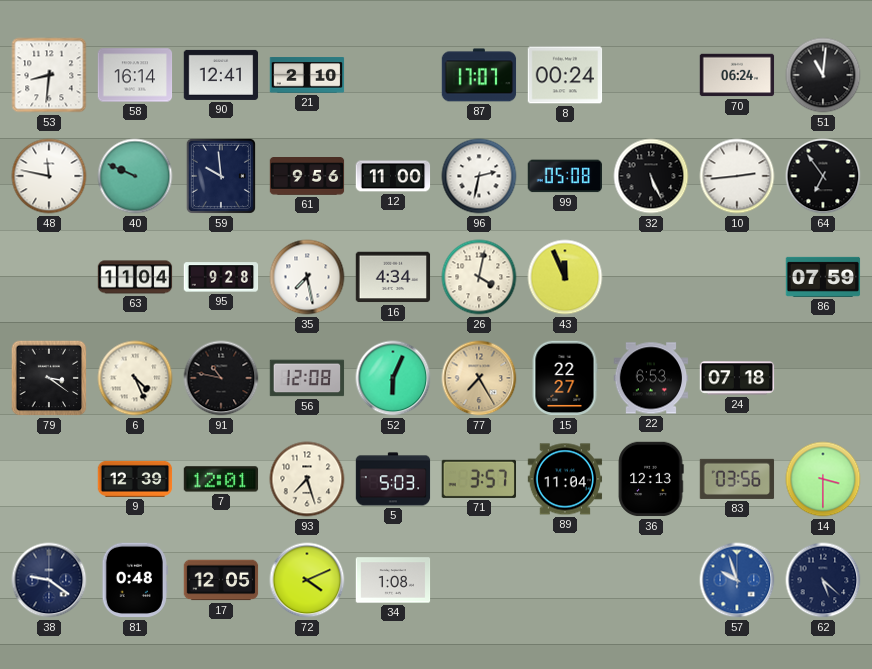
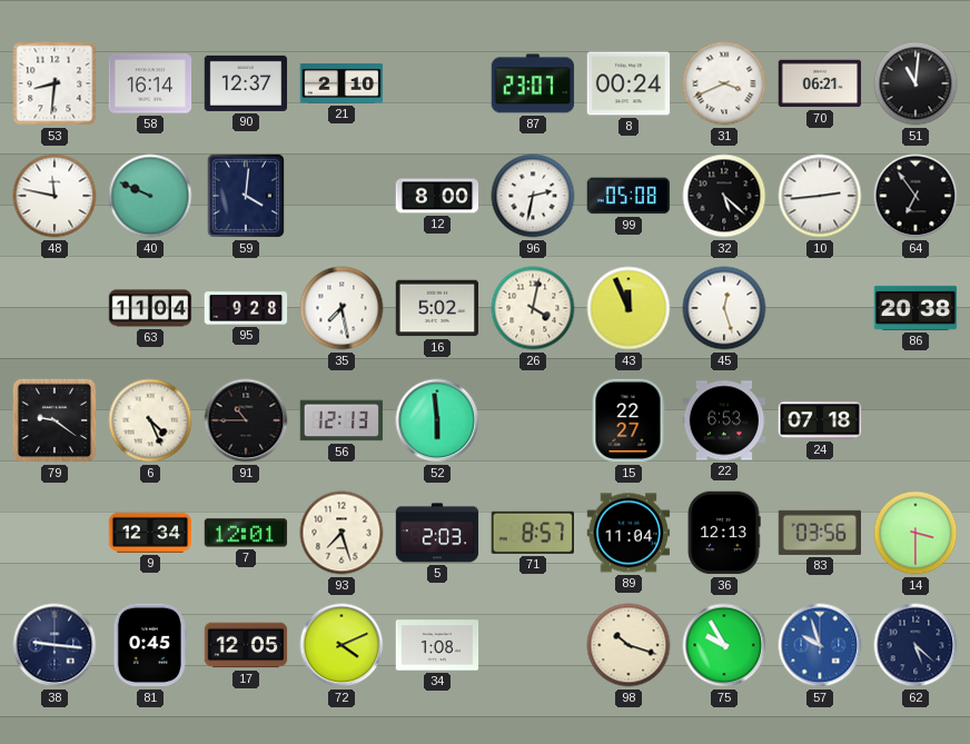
90: 12:41 -> 12:37
87: 17:07 -> 23:07
31: none -> 3:41
70: 06:24 -> 06:21
59: 9:59 -> 4:01
61: 9:56 -> none
12: 11:00 -> 8:00
32: 5:26 -> 5:22
16: 4:34 -> 5:02
45: none -> 12:27
86: 07:59 -> 20:38
79: 3:21 -> 9:21
91: 10:47 -> 10:45
56: 12:08 -> 12:13
52: 6:04 -> 5:59
77: 7:25 -> none
9: 12:39 -> 12:34
5: 5:03 -> 2:03
71: 3:57 -> 8:57
38: 9:21 -> 9:16
81: 0:48 -> 0:45
98: none -> 10:18
75: none -> 9:55
